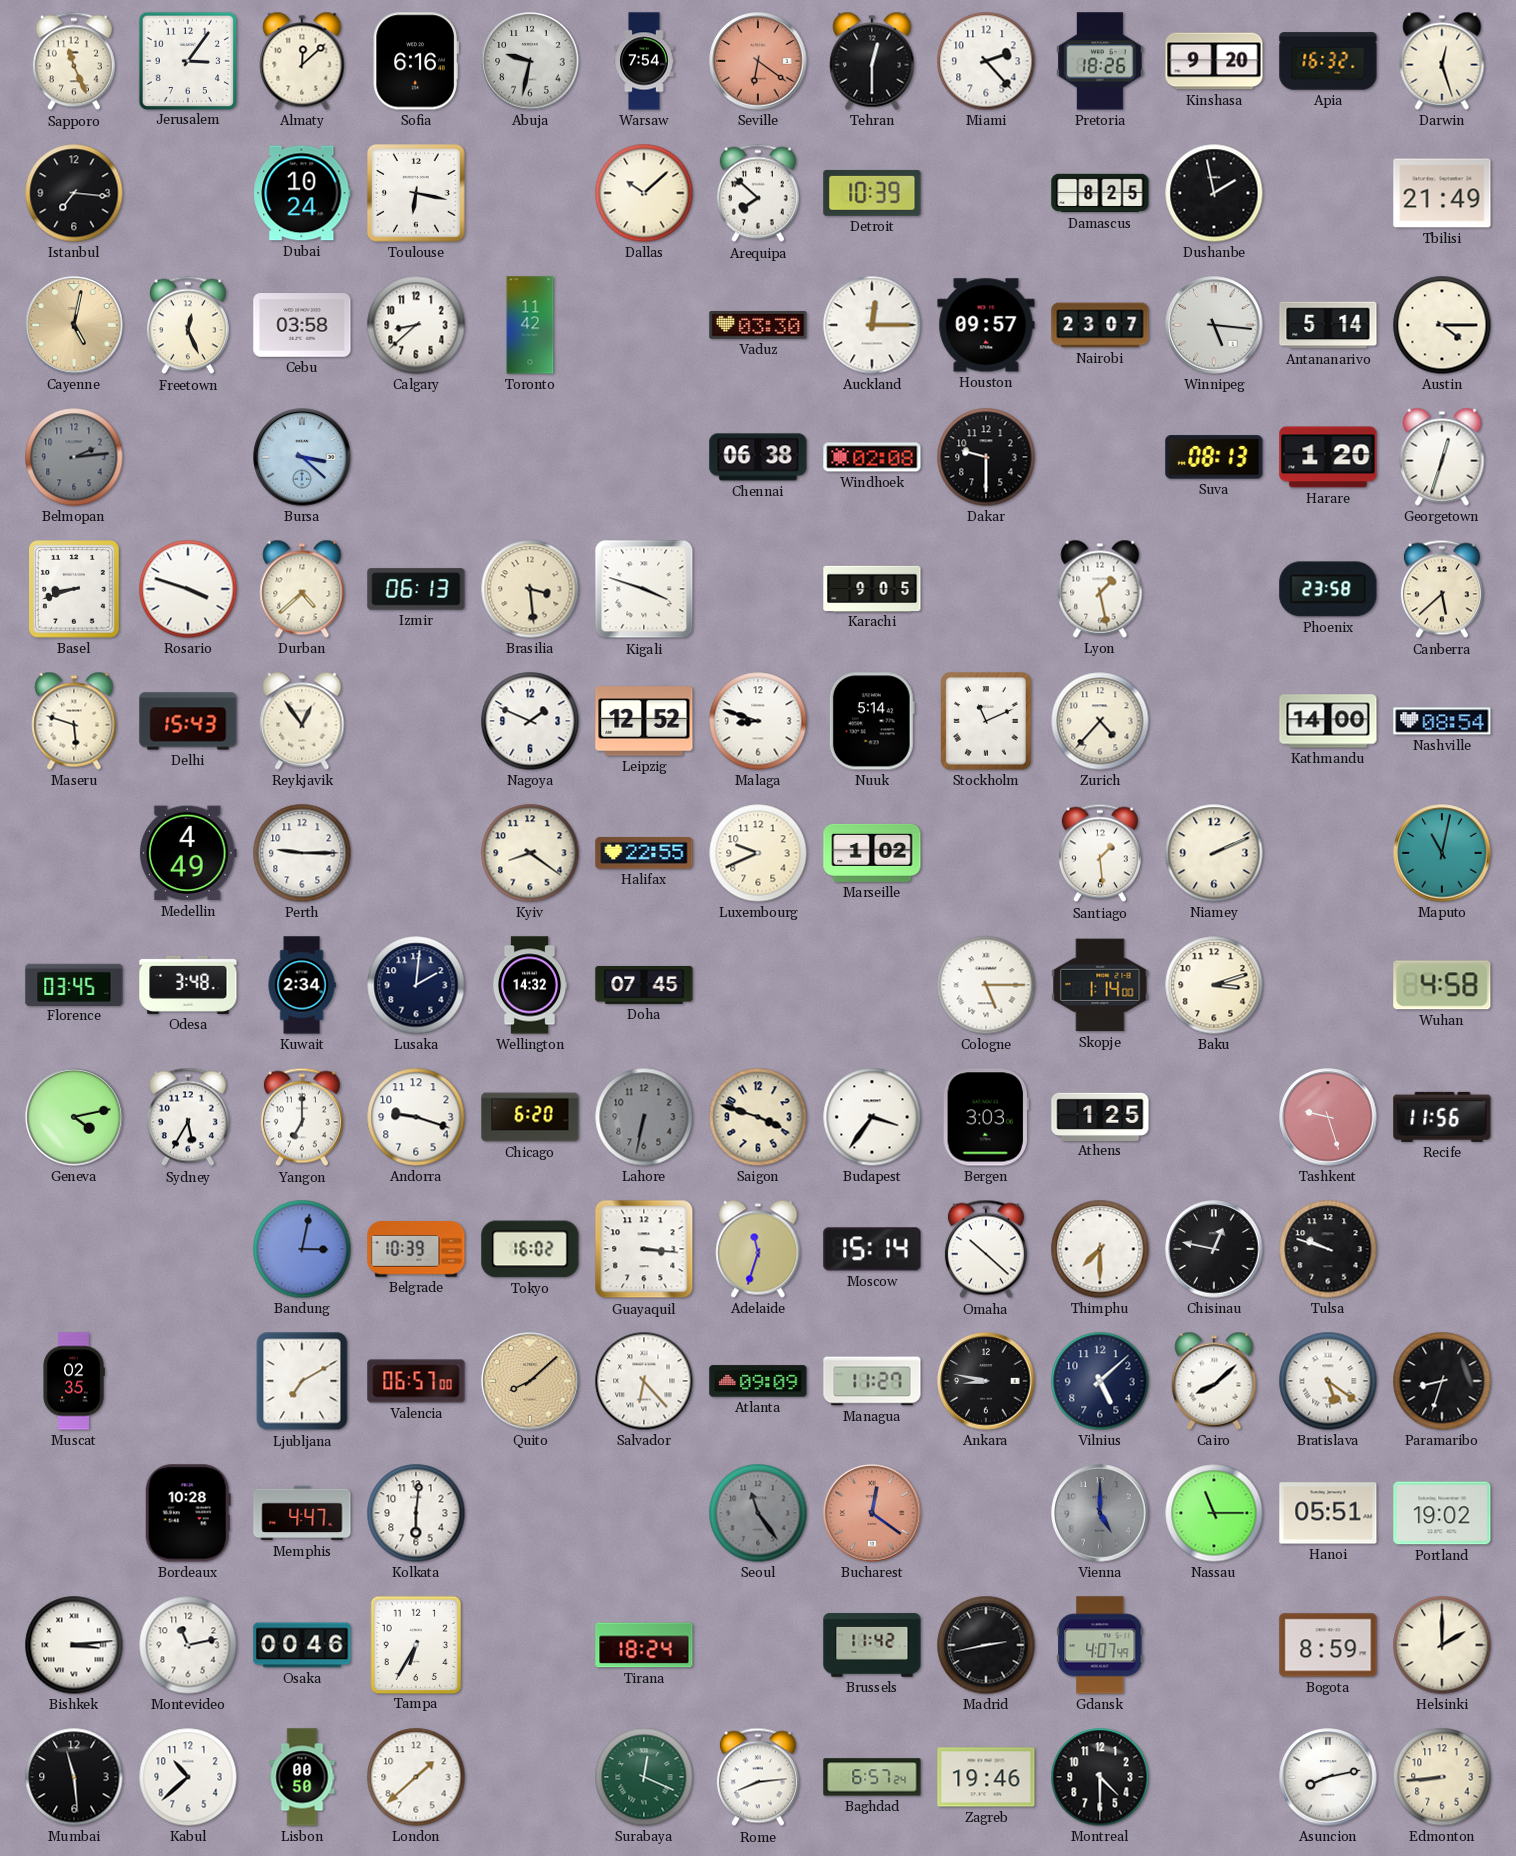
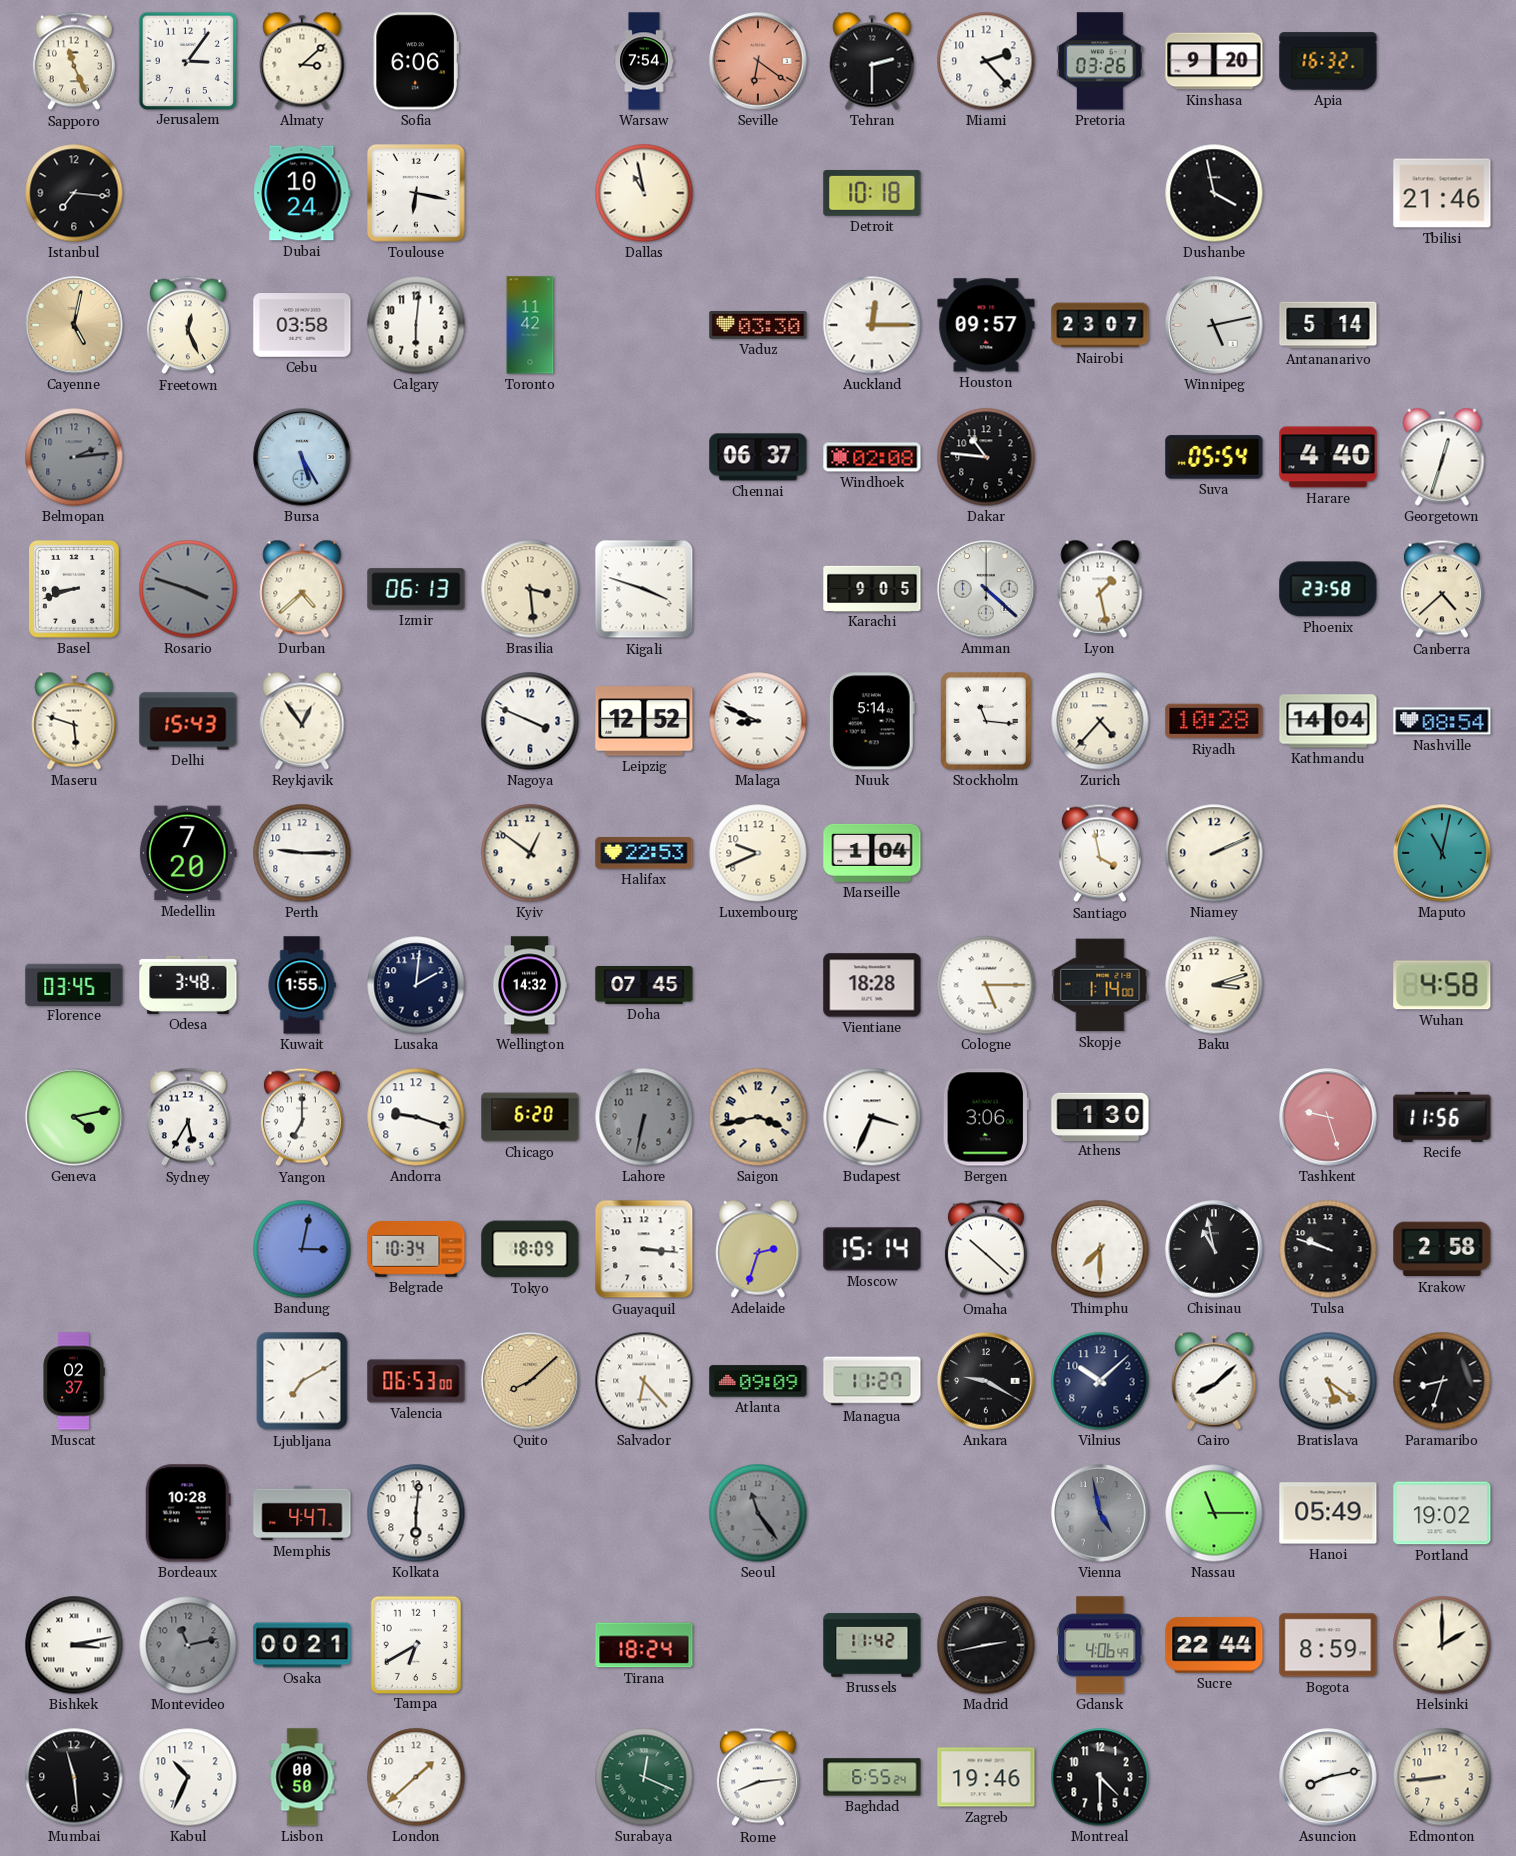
Almaty: 12:08 -> 3:08
Sofia: 6:16 -> 6:06
Abuja: 9:32 -> none
Tehran: 12:30 -> 2:30
Pretoria: 18:26 -> 03:26
Darwin: 12:27 -> none
Dallas: 10:08 -> 10:58
Arequipa: 7:52 -> none
Detroit: 10:39 -> 10:18
Damascus: 8:25 -> none
Dushanbe: 1:58 -> 3:58
Tbilisi: 21:49 -> 21:46
Calgary: 8:38 -> 6:01
Winnipeg: 5:16 -> 5:13
Austin: 4:15 -> none
Bursa: 3:22 -> 5:25
Chennai: 06:38 -> 06:37
Dakar: 9:30 -> 10:46
Suva: 08:13 -> 05:54
Harare: 1:20 -> 4:40
Rosario dial: white -> grey
Amman: none -> 4:22
Canberra: 5:38 -> 4:38
Nagoya: 1:49 -> 3:49
Malaga: 8:48 -> 8:49
Stockholm: 11:11 -> 11:16
Riyadh: none -> 10:28
Kathmandu: 14:00 -> 14:04
Medellin: 4:49 -> 7:20
Kyiv: 8:21 -> 12:51
Halifax: 22:55 -> 22:53
Marseille: 1:02 -> 1:04
Santiago: 1:29 -> 3:58
Kuwait: 2:34 -> 1:55
Vientiane: none -> 18:28
Saigon: 3:48 -> 3:43
Budapest: 3:36 -> 3:34
Bergen: 3:03 -> 3:06
Athens: 1:25 -> 1:30
Belgrade: 10:39 -> 10:34
Tokyo: 16:02 -> 18:09
Adelaide: 11:33 -> 2:33
Chisinau: 12:47 -> 10:58
Krakow: none -> 2:58
Muscat: 02:35 -> 02:37
Valencia: 06:57 -> 06:53
Ankara: 8:47 -> 9:20
Vilnius: 5:08 -> 10:08
Bucharest: 12:21 -> none
Vienna: 5:00 -> 4:58
Hanoi: 05:51 -> 05:49
Bishkek: 3:14 -> 3:13
Montevideo dial: white -> grey
Osaka: 00:46 -> 00:21
Tampa: 6:35 -> 6:40
Gdansk: 4:07 -> 4:06
Sucre: none -> 22:44
Kabul: 10:38 -> 10:34
Baghdad: 6:57 -> 6:55
